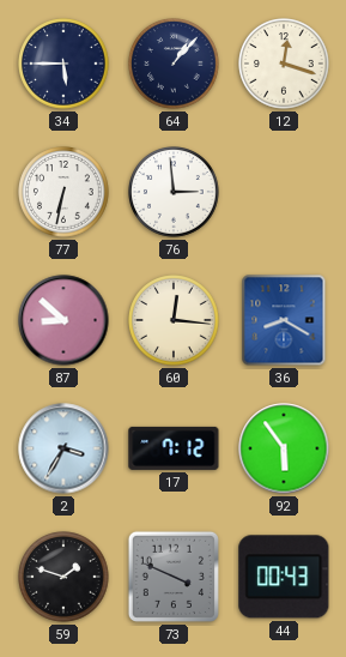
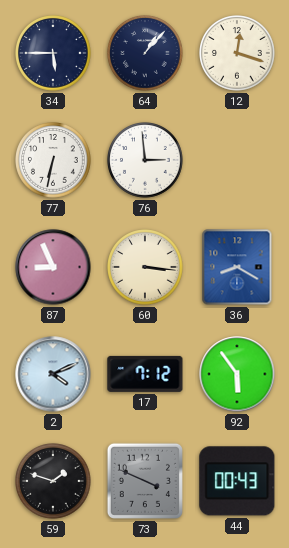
87: 8:52 -> 8:56
60: 12:16 -> 3:16
2: 3:35 -> 4:11
